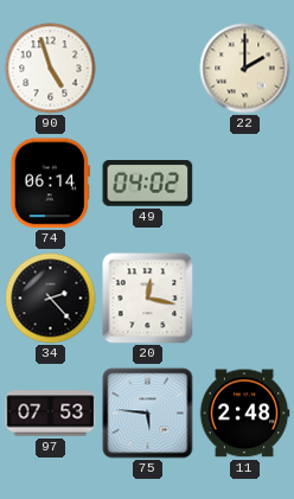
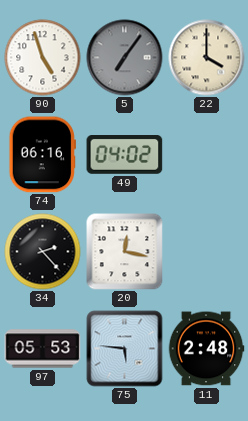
5: none -> 7:06
22: 2:00 -> 4:00
74: 06:14 -> 06:16
97: 07:53 -> 05:53
